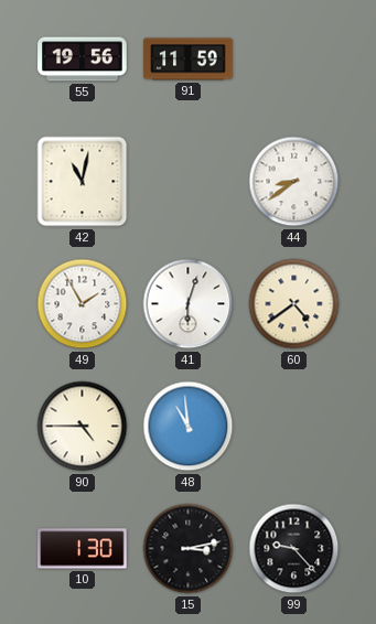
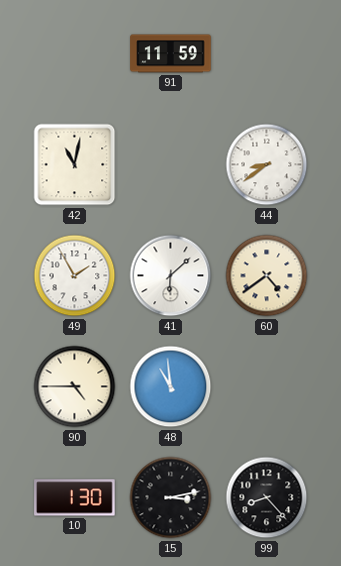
55: 19:56 -> none
41: 6:03 -> 6:08
99: 9:23 -> 8:23
